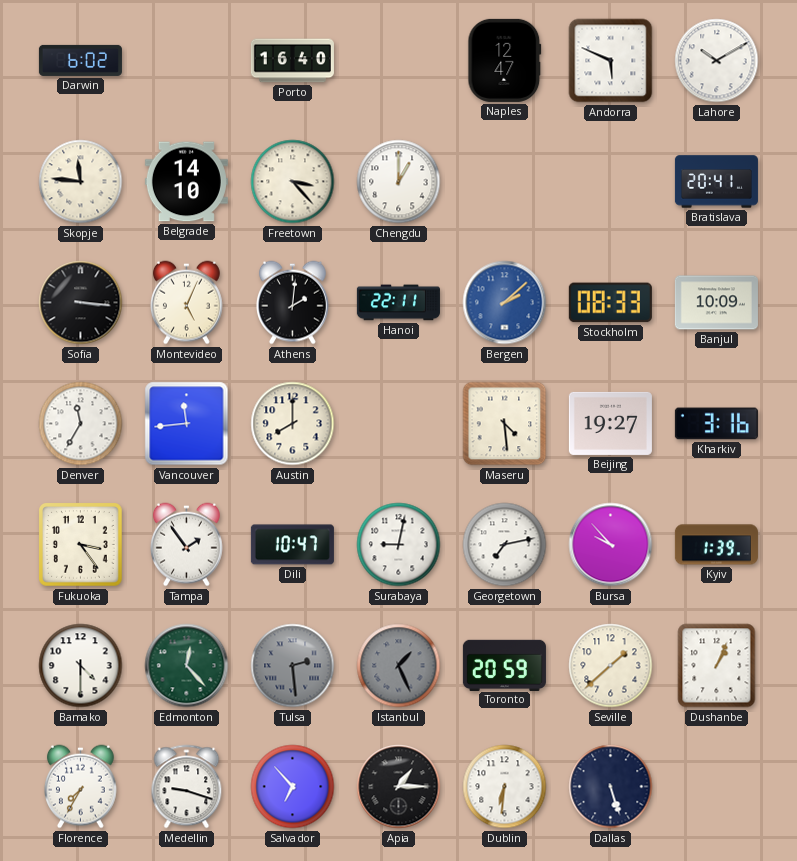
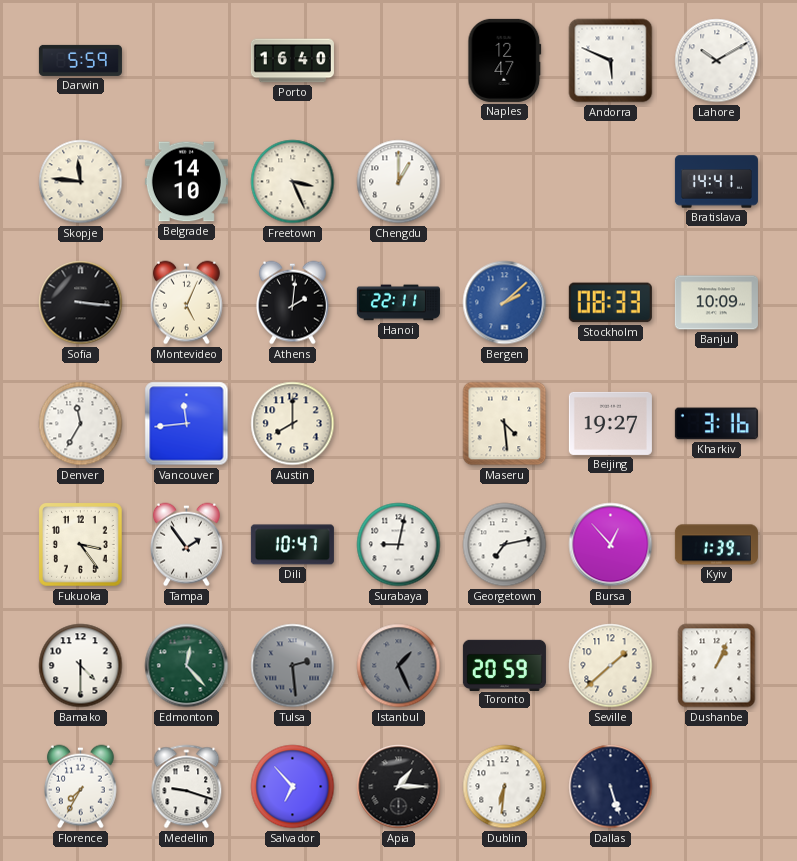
Darwin: 6:02 -> 5:59
Freetown: 3:23 -> 3:26
Bratislava: 20:41 -> 14:41
Bursa: 9:53 -> 12:53
